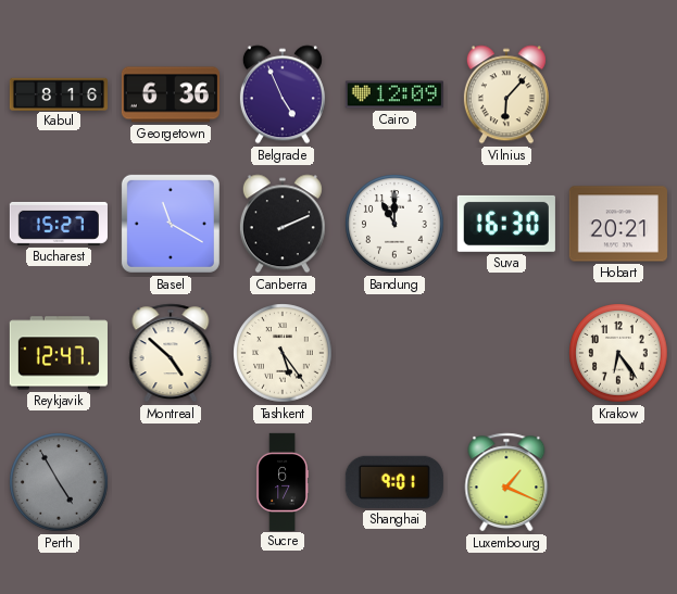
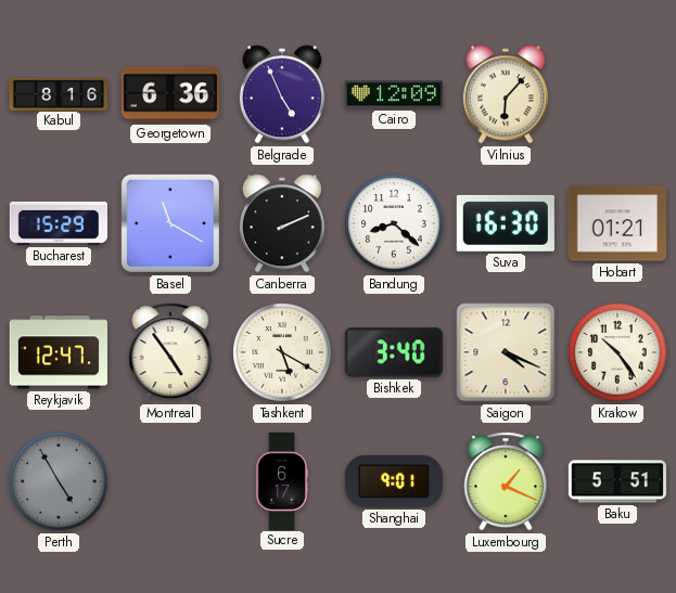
Bucharest: 15:27 -> 15:29
Bandung: 11:00 -> 8:22
Hobart: 20:21 -> 01:21
Montreal: 4:52 -> 4:54
Tashkent: 5:24 -> 5:20
Bishkek: none -> 3:40
Saigon: none -> 4:19
Krakow: 6:24 -> 10:24
Baku: none -> 5:51
